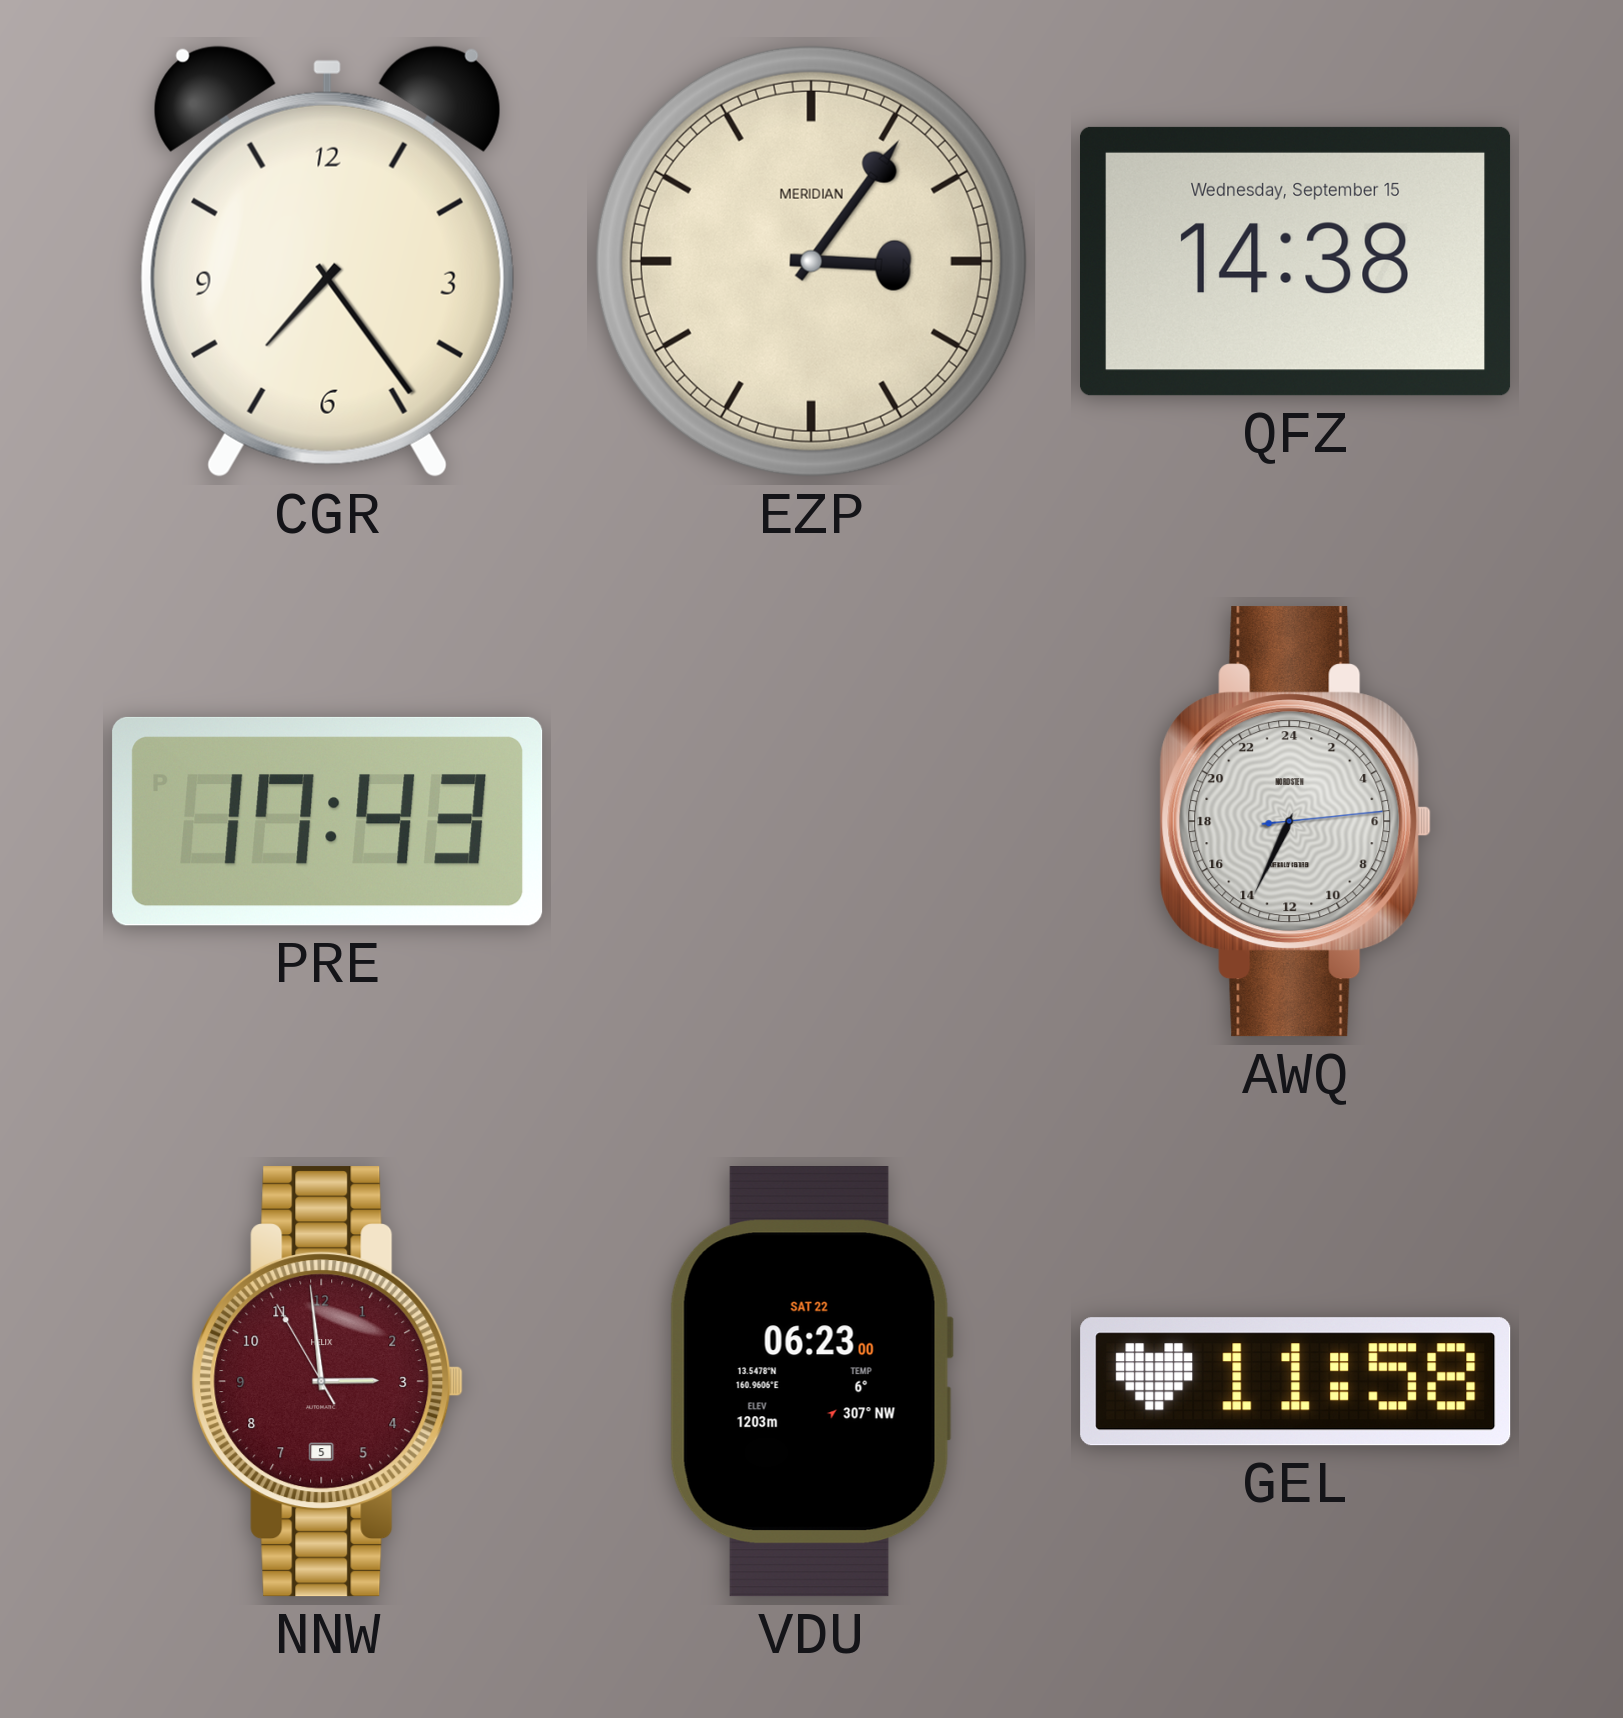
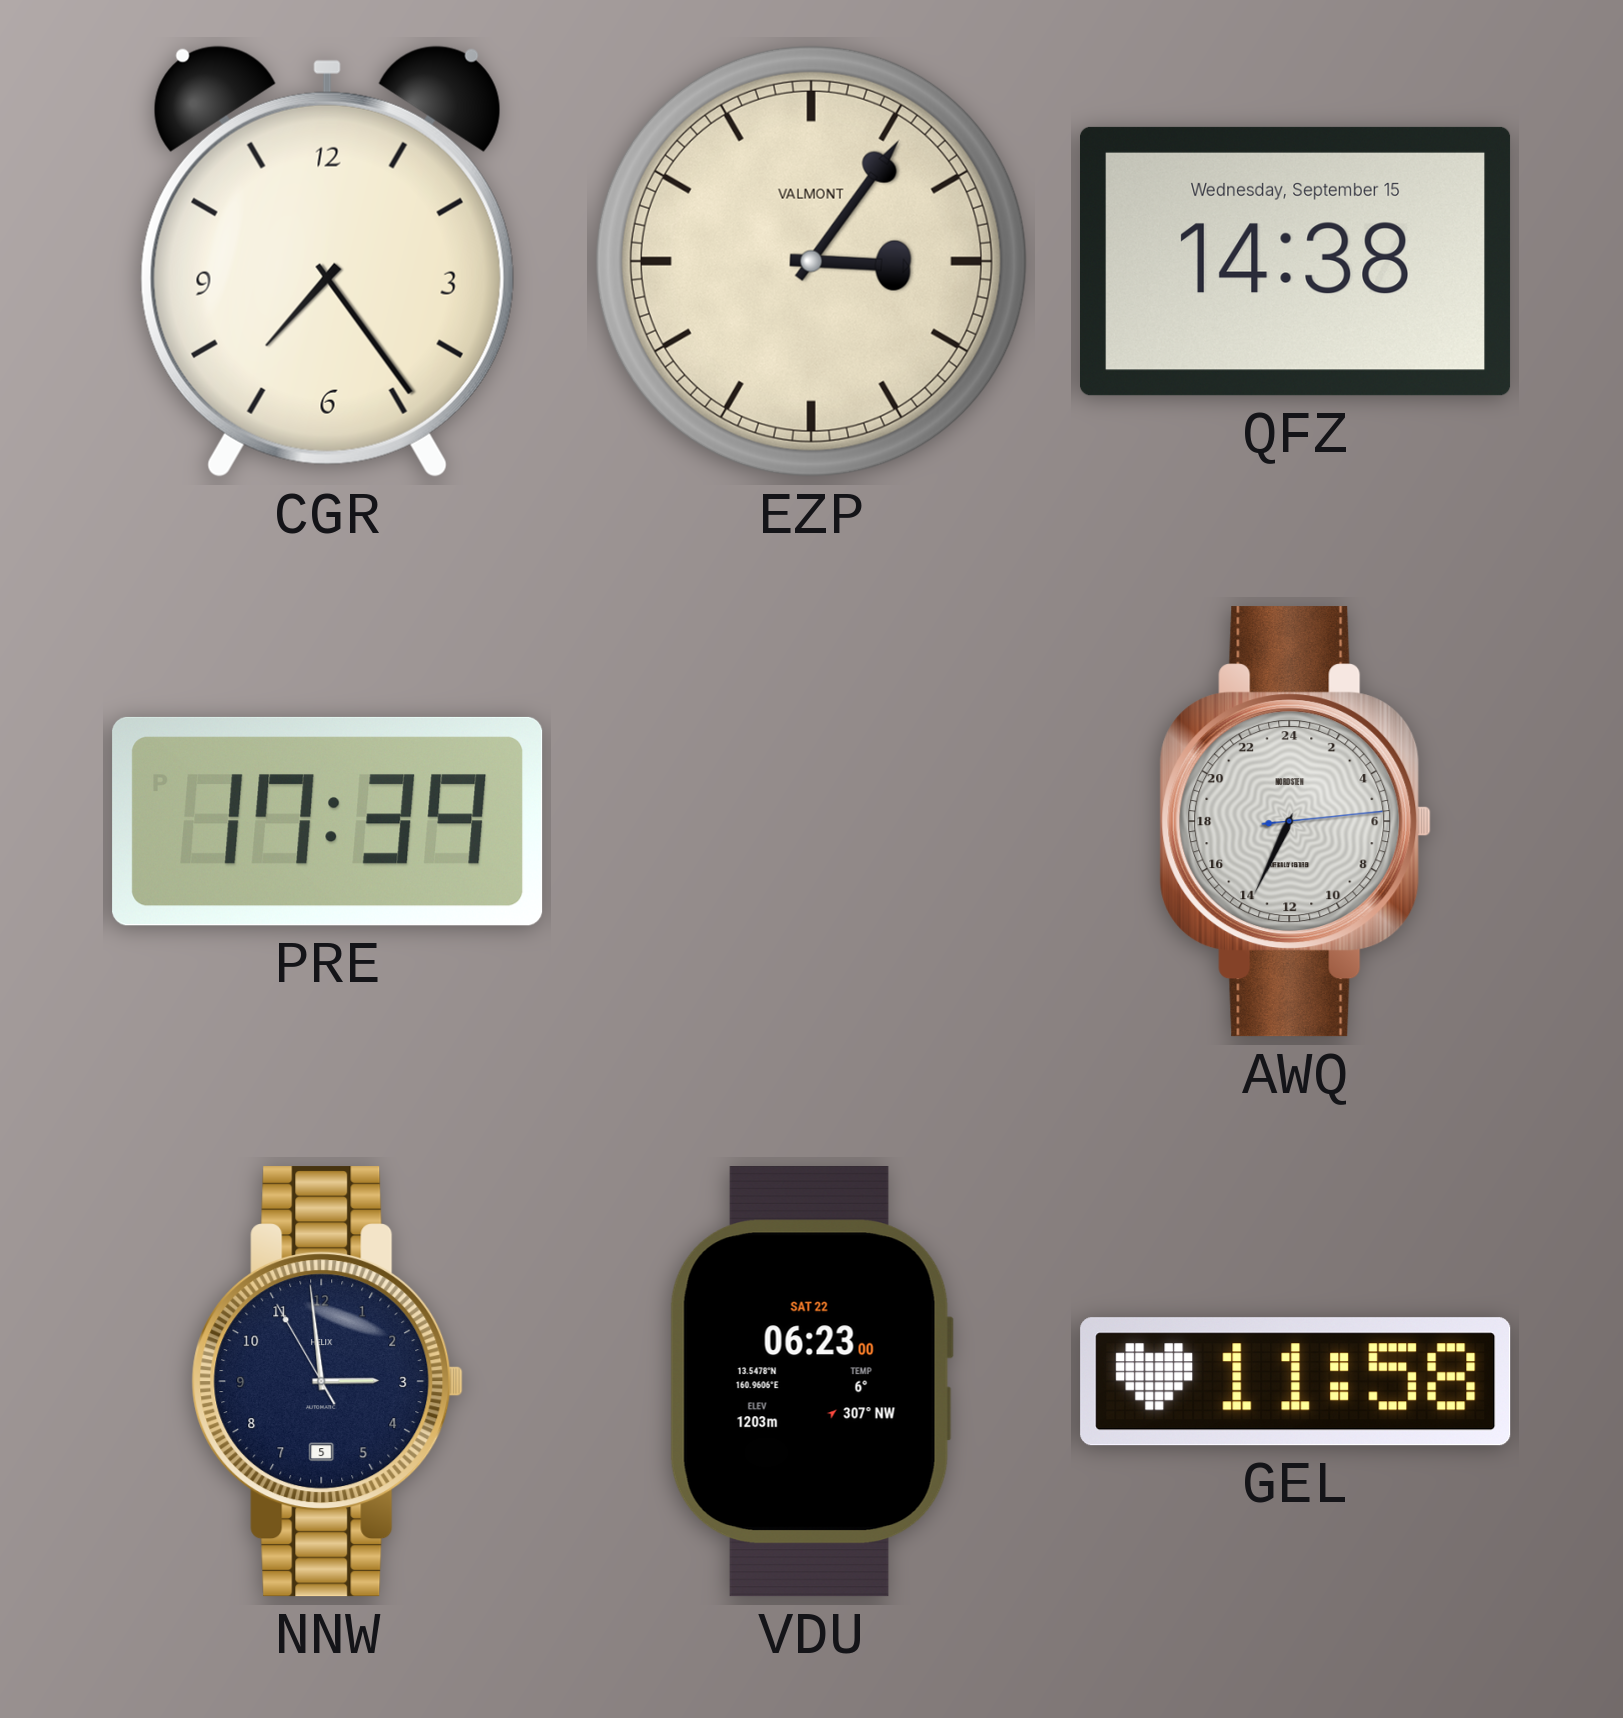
EZP brand: MERIDIAN -> VALMONT
PRE: 17:43 -> 17:39
NNW dial: burgundy -> navy
